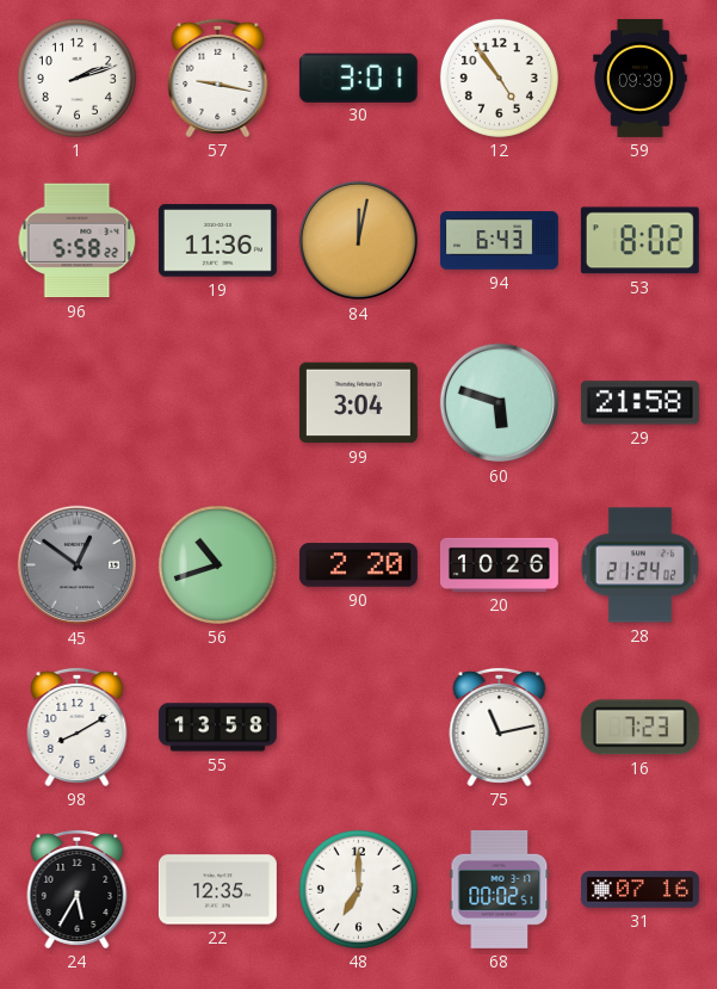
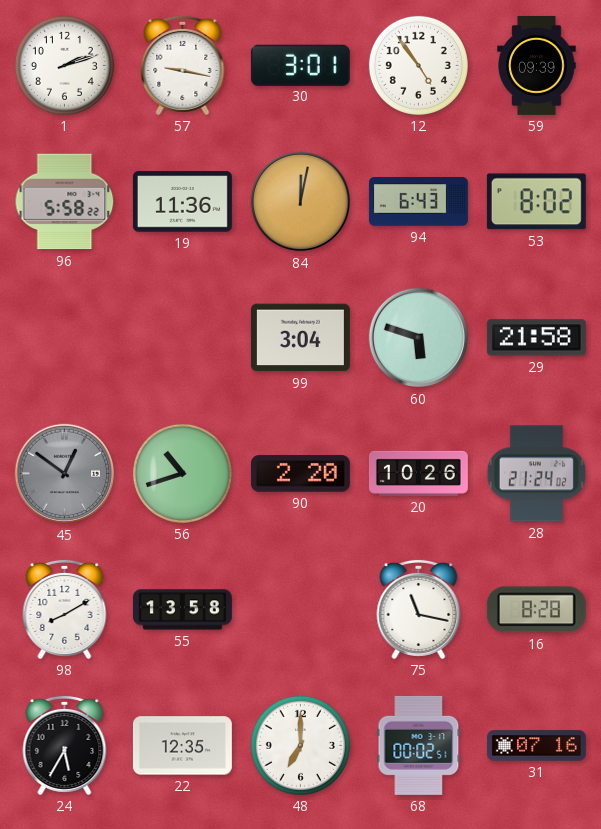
75: 11:13 -> 11:17
16: 7:23 -> 8:28
